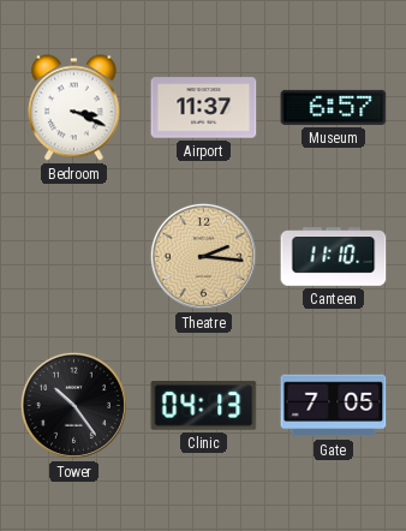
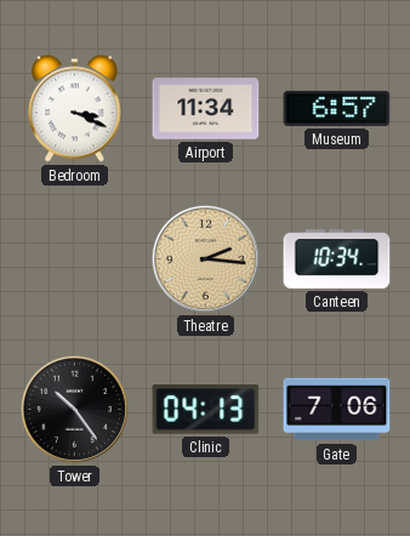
Airport: 11:37 -> 11:34
Canteen: 11:10 -> 10:34
Gate: 7:05 -> 7:06
